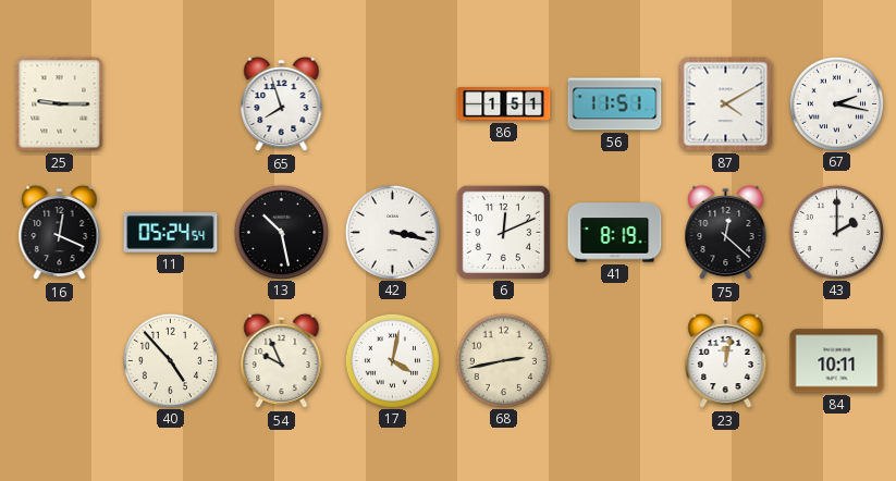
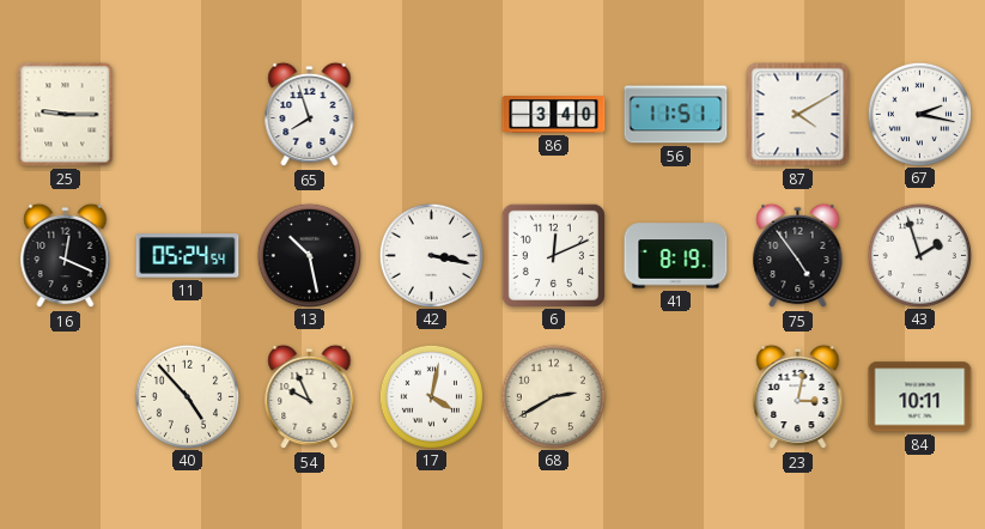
86: 1:51 -> 3:40
75: 12:22 -> 4:54
43: 2:00 -> 1:57
68: 2:43 -> 2:40
23: 12:02 -> 3:02
